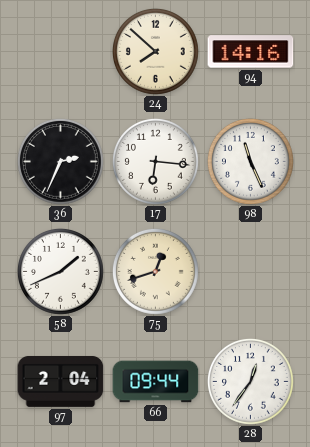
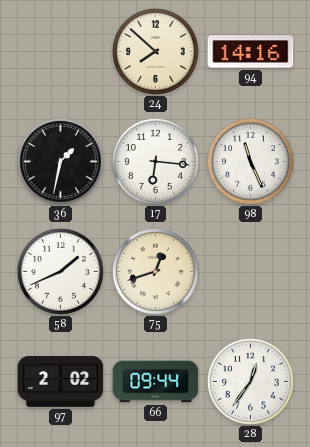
36: 2:34 -> 1:32
97: 2:04 -> 2:02
